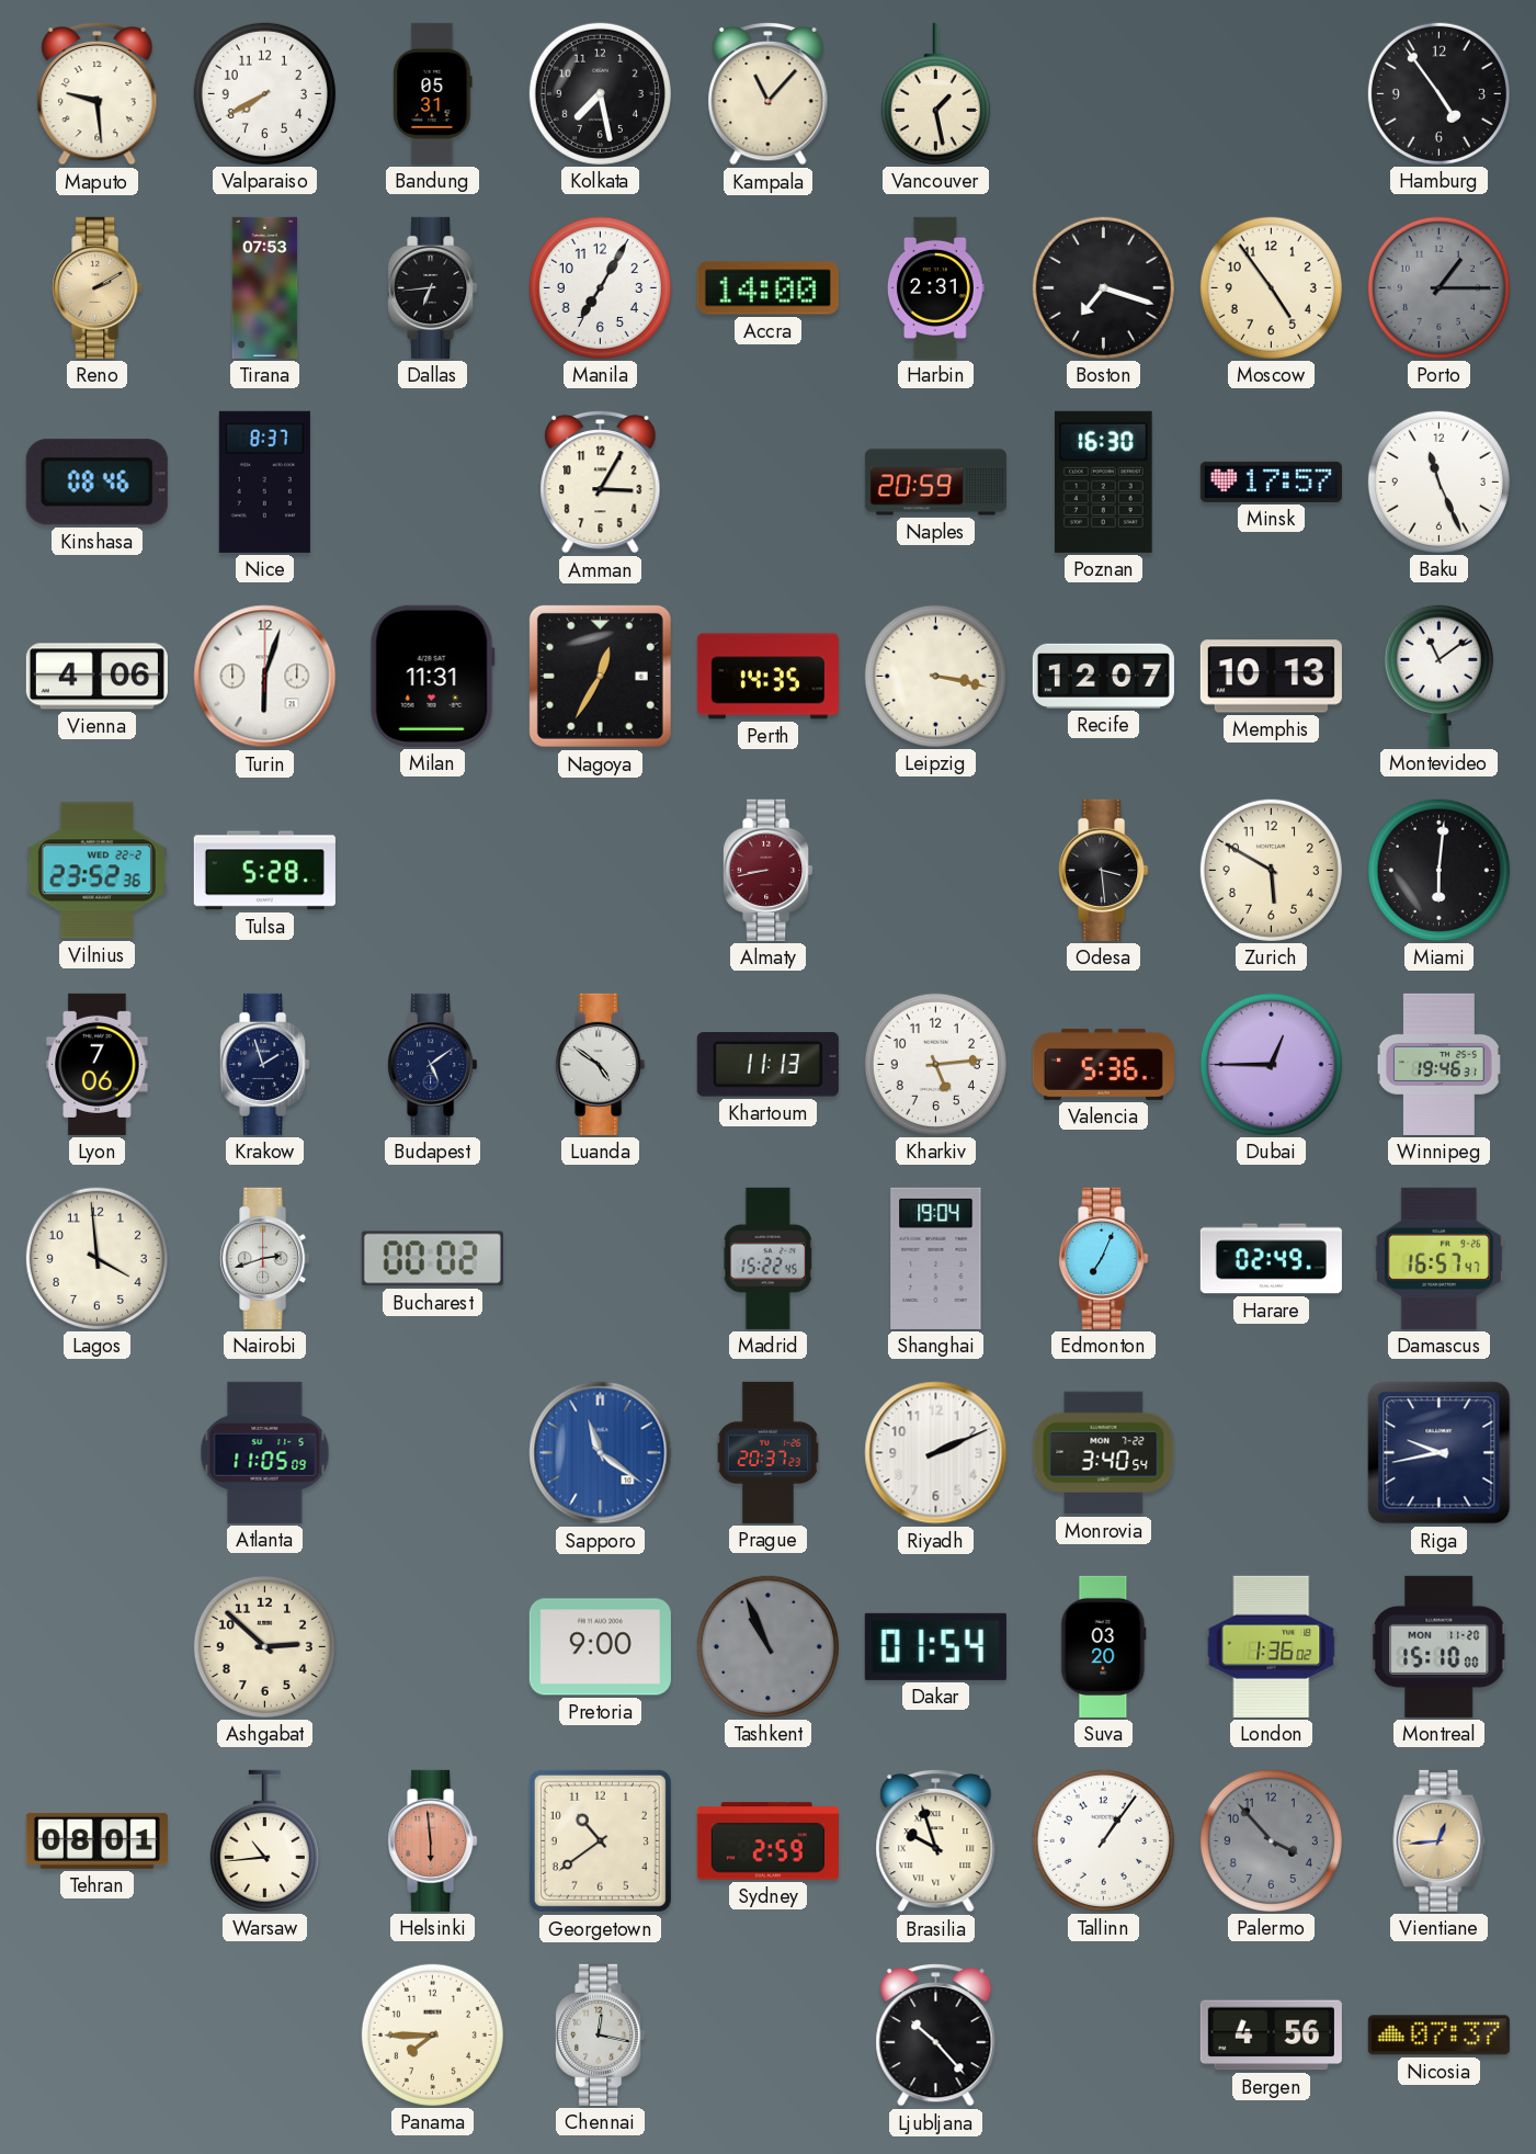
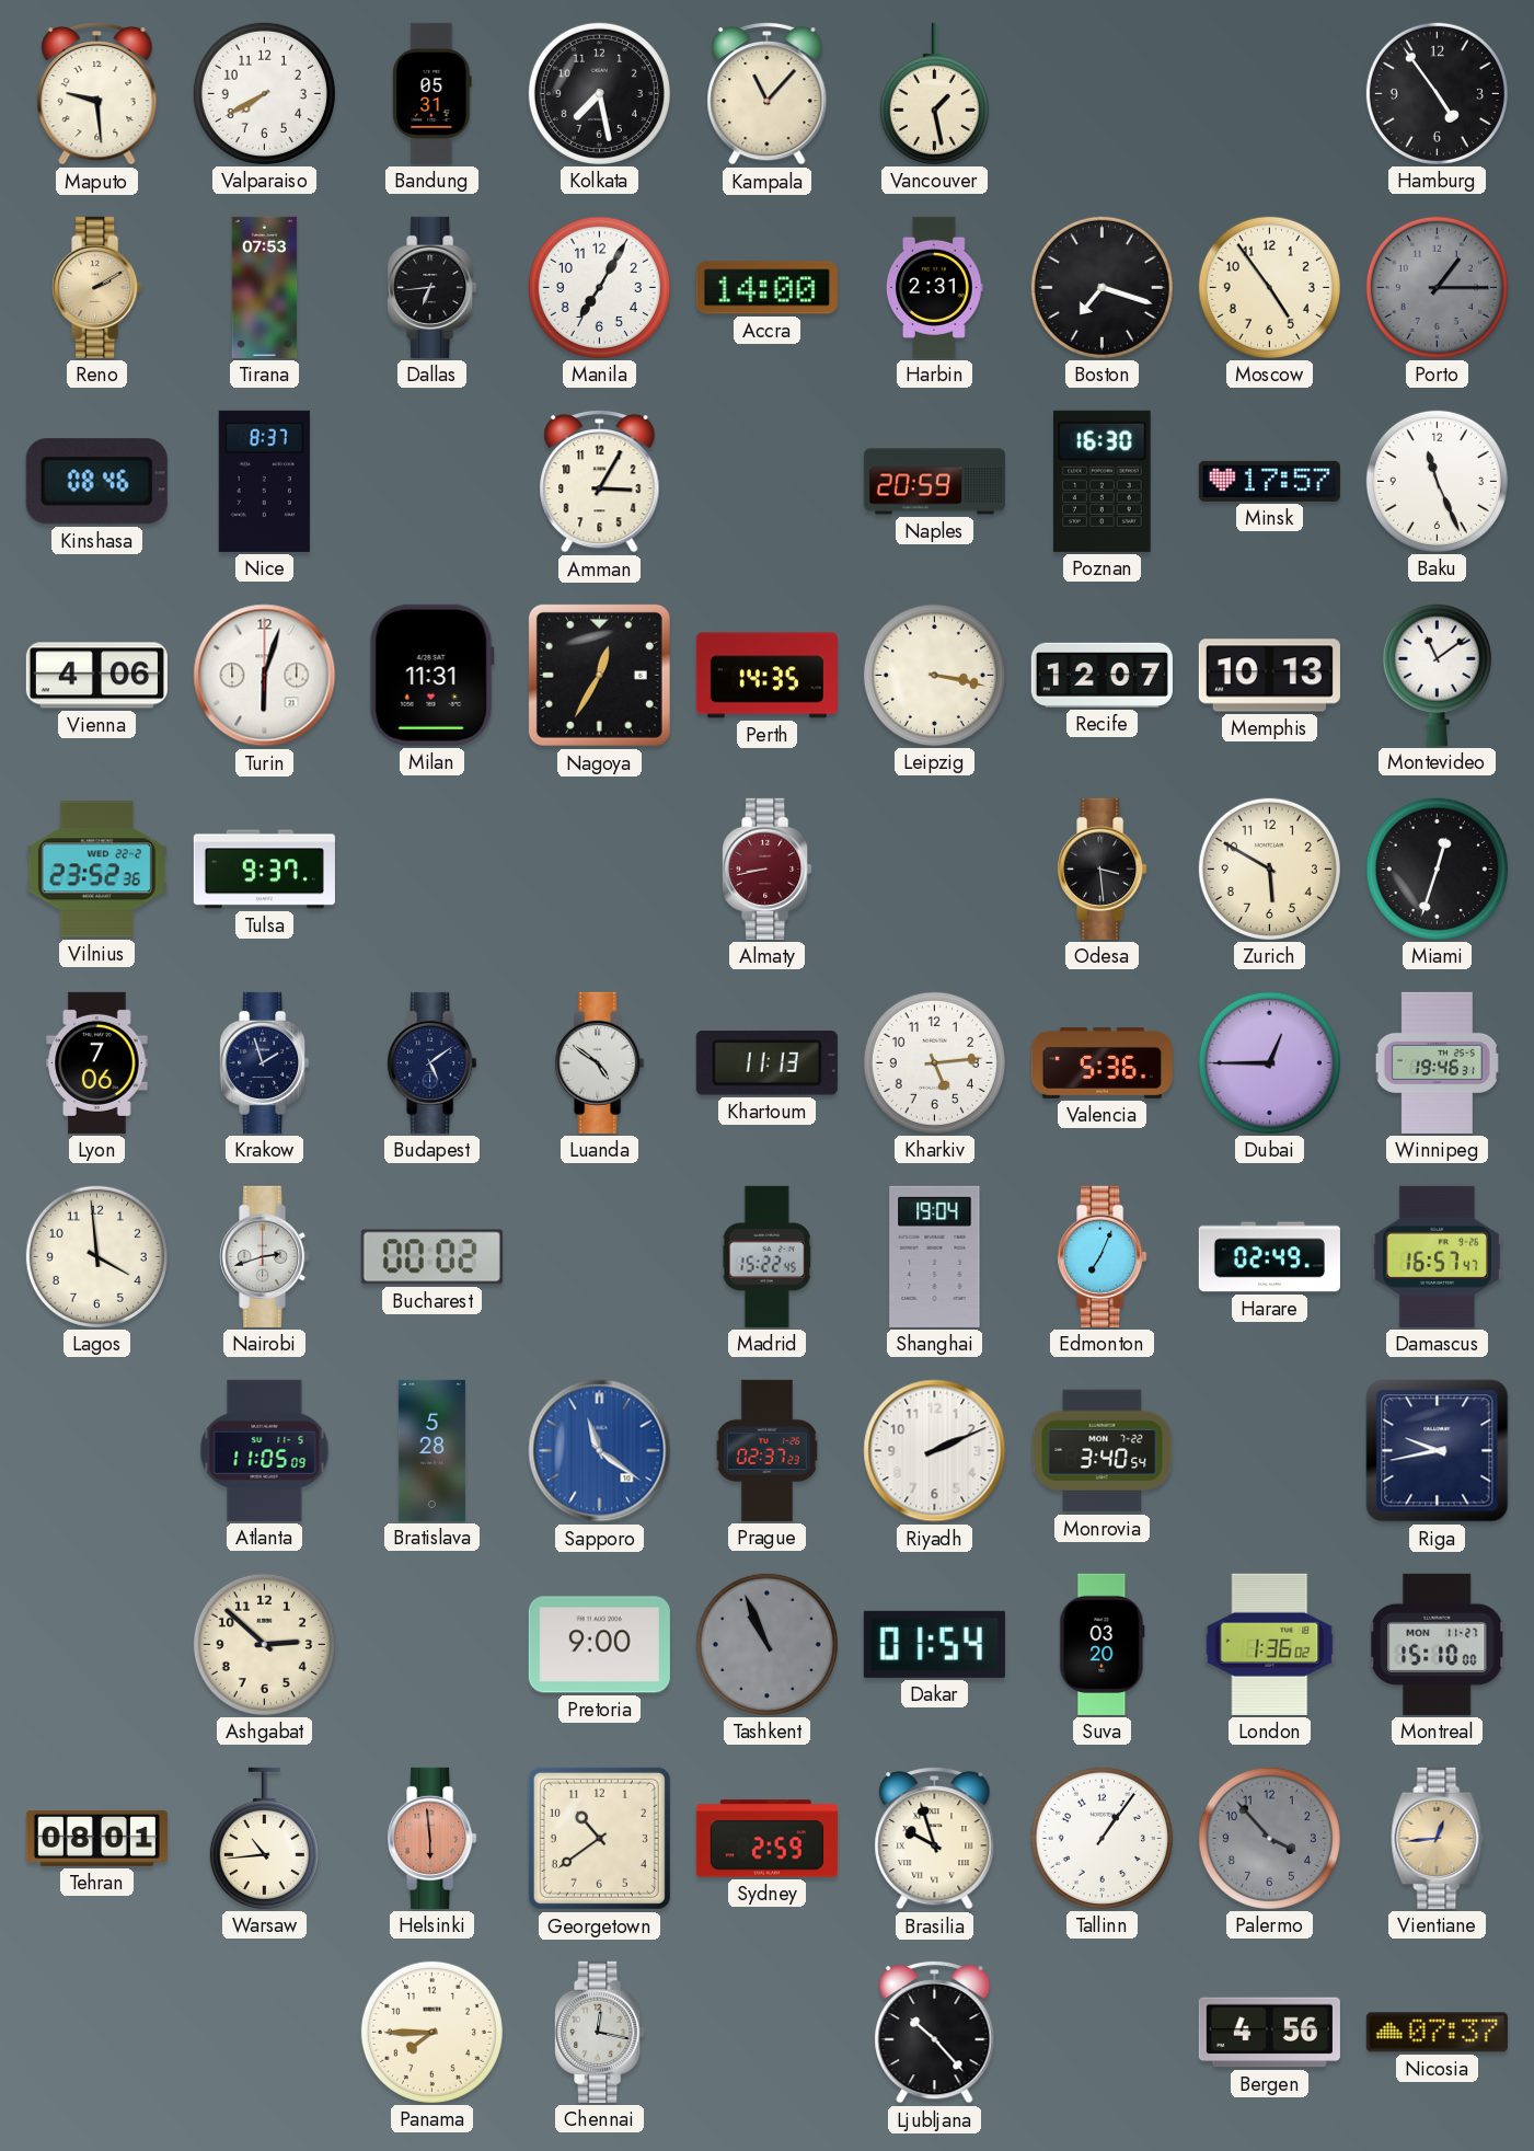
Tulsa: 5:28 -> 9:37
Miami: 6:01 -> 12:33
Bratislava: none -> 5:28
Prague: 20:37 -> 02:37
Montreal date: MON 11-20 -> MON 11-27
